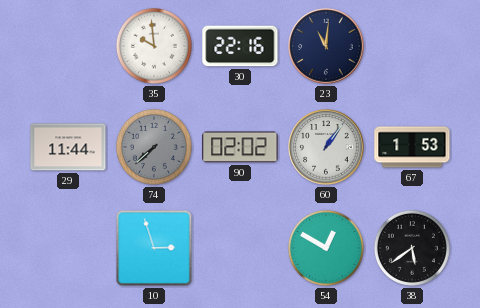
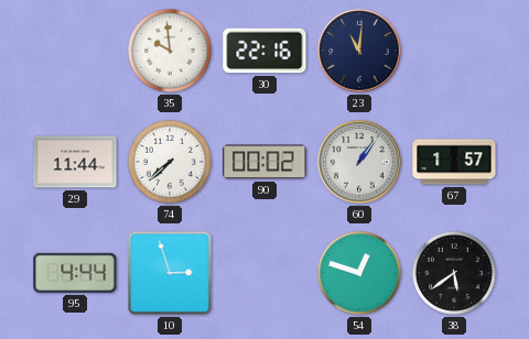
74 dial: grey -> white
90: 02:02 -> 00:02
67: 1:53 -> 1:57
95: none -> 4:44
54: 12:50 -> 12:48
